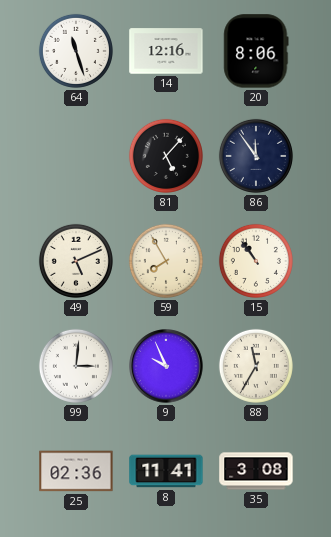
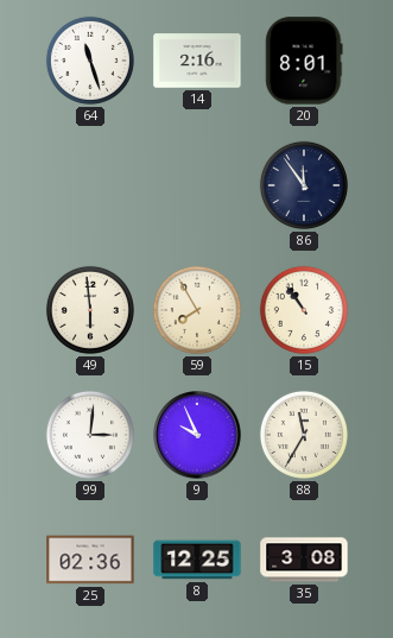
14: 12:16 -> 2:16
20: 8:06 -> 8:01
81: 5:07 -> none
49: 5:11 -> 5:59
8: 11:41 -> 12:25
